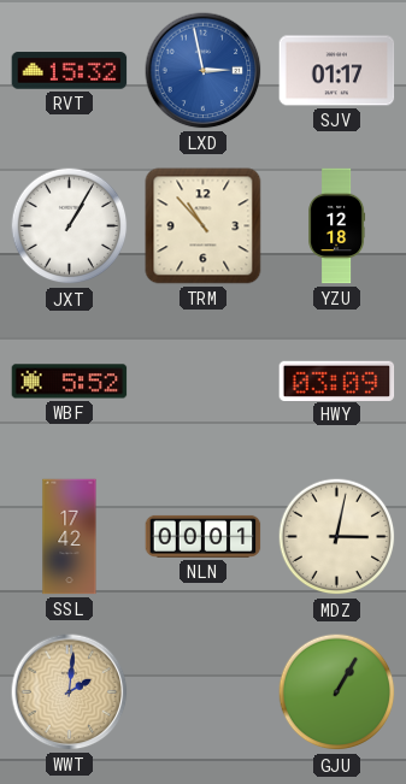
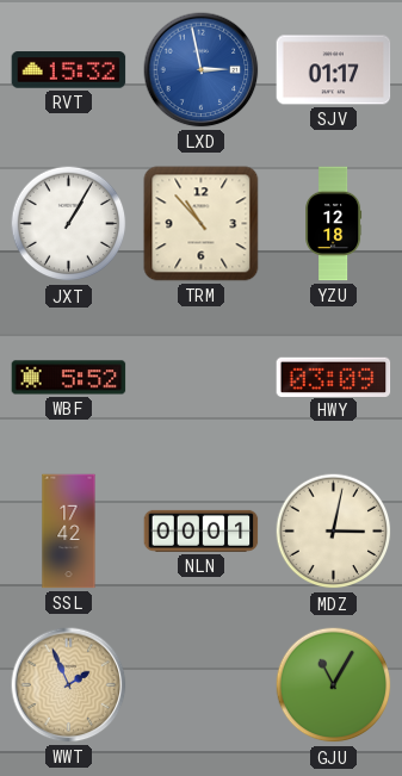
WWT: 2:01 -> 1:56
GJU: 1:05 -> 11:05
